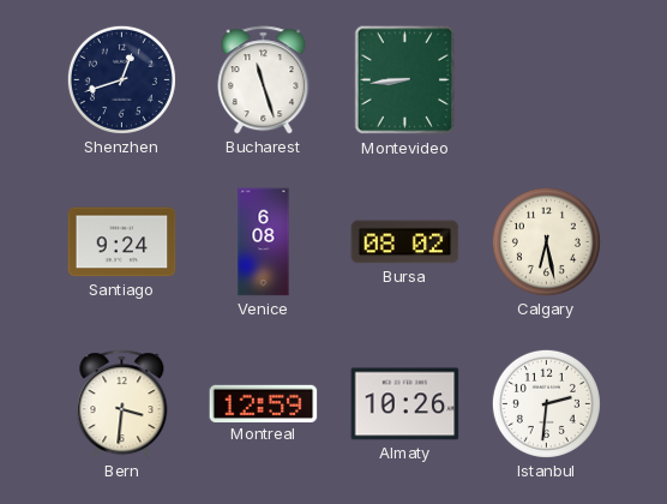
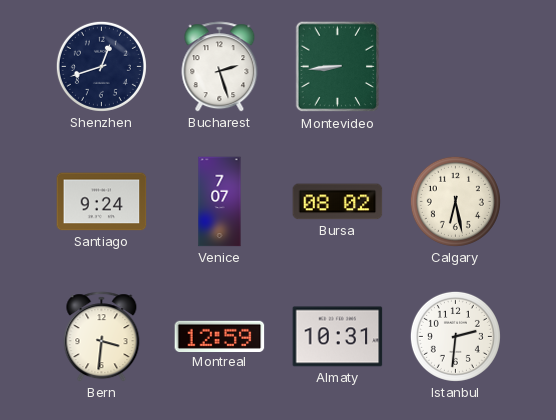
Bucharest: 11:27 -> 2:27
Venice: 6:08 -> 7:07
Almaty: 10:26 -> 10:31
